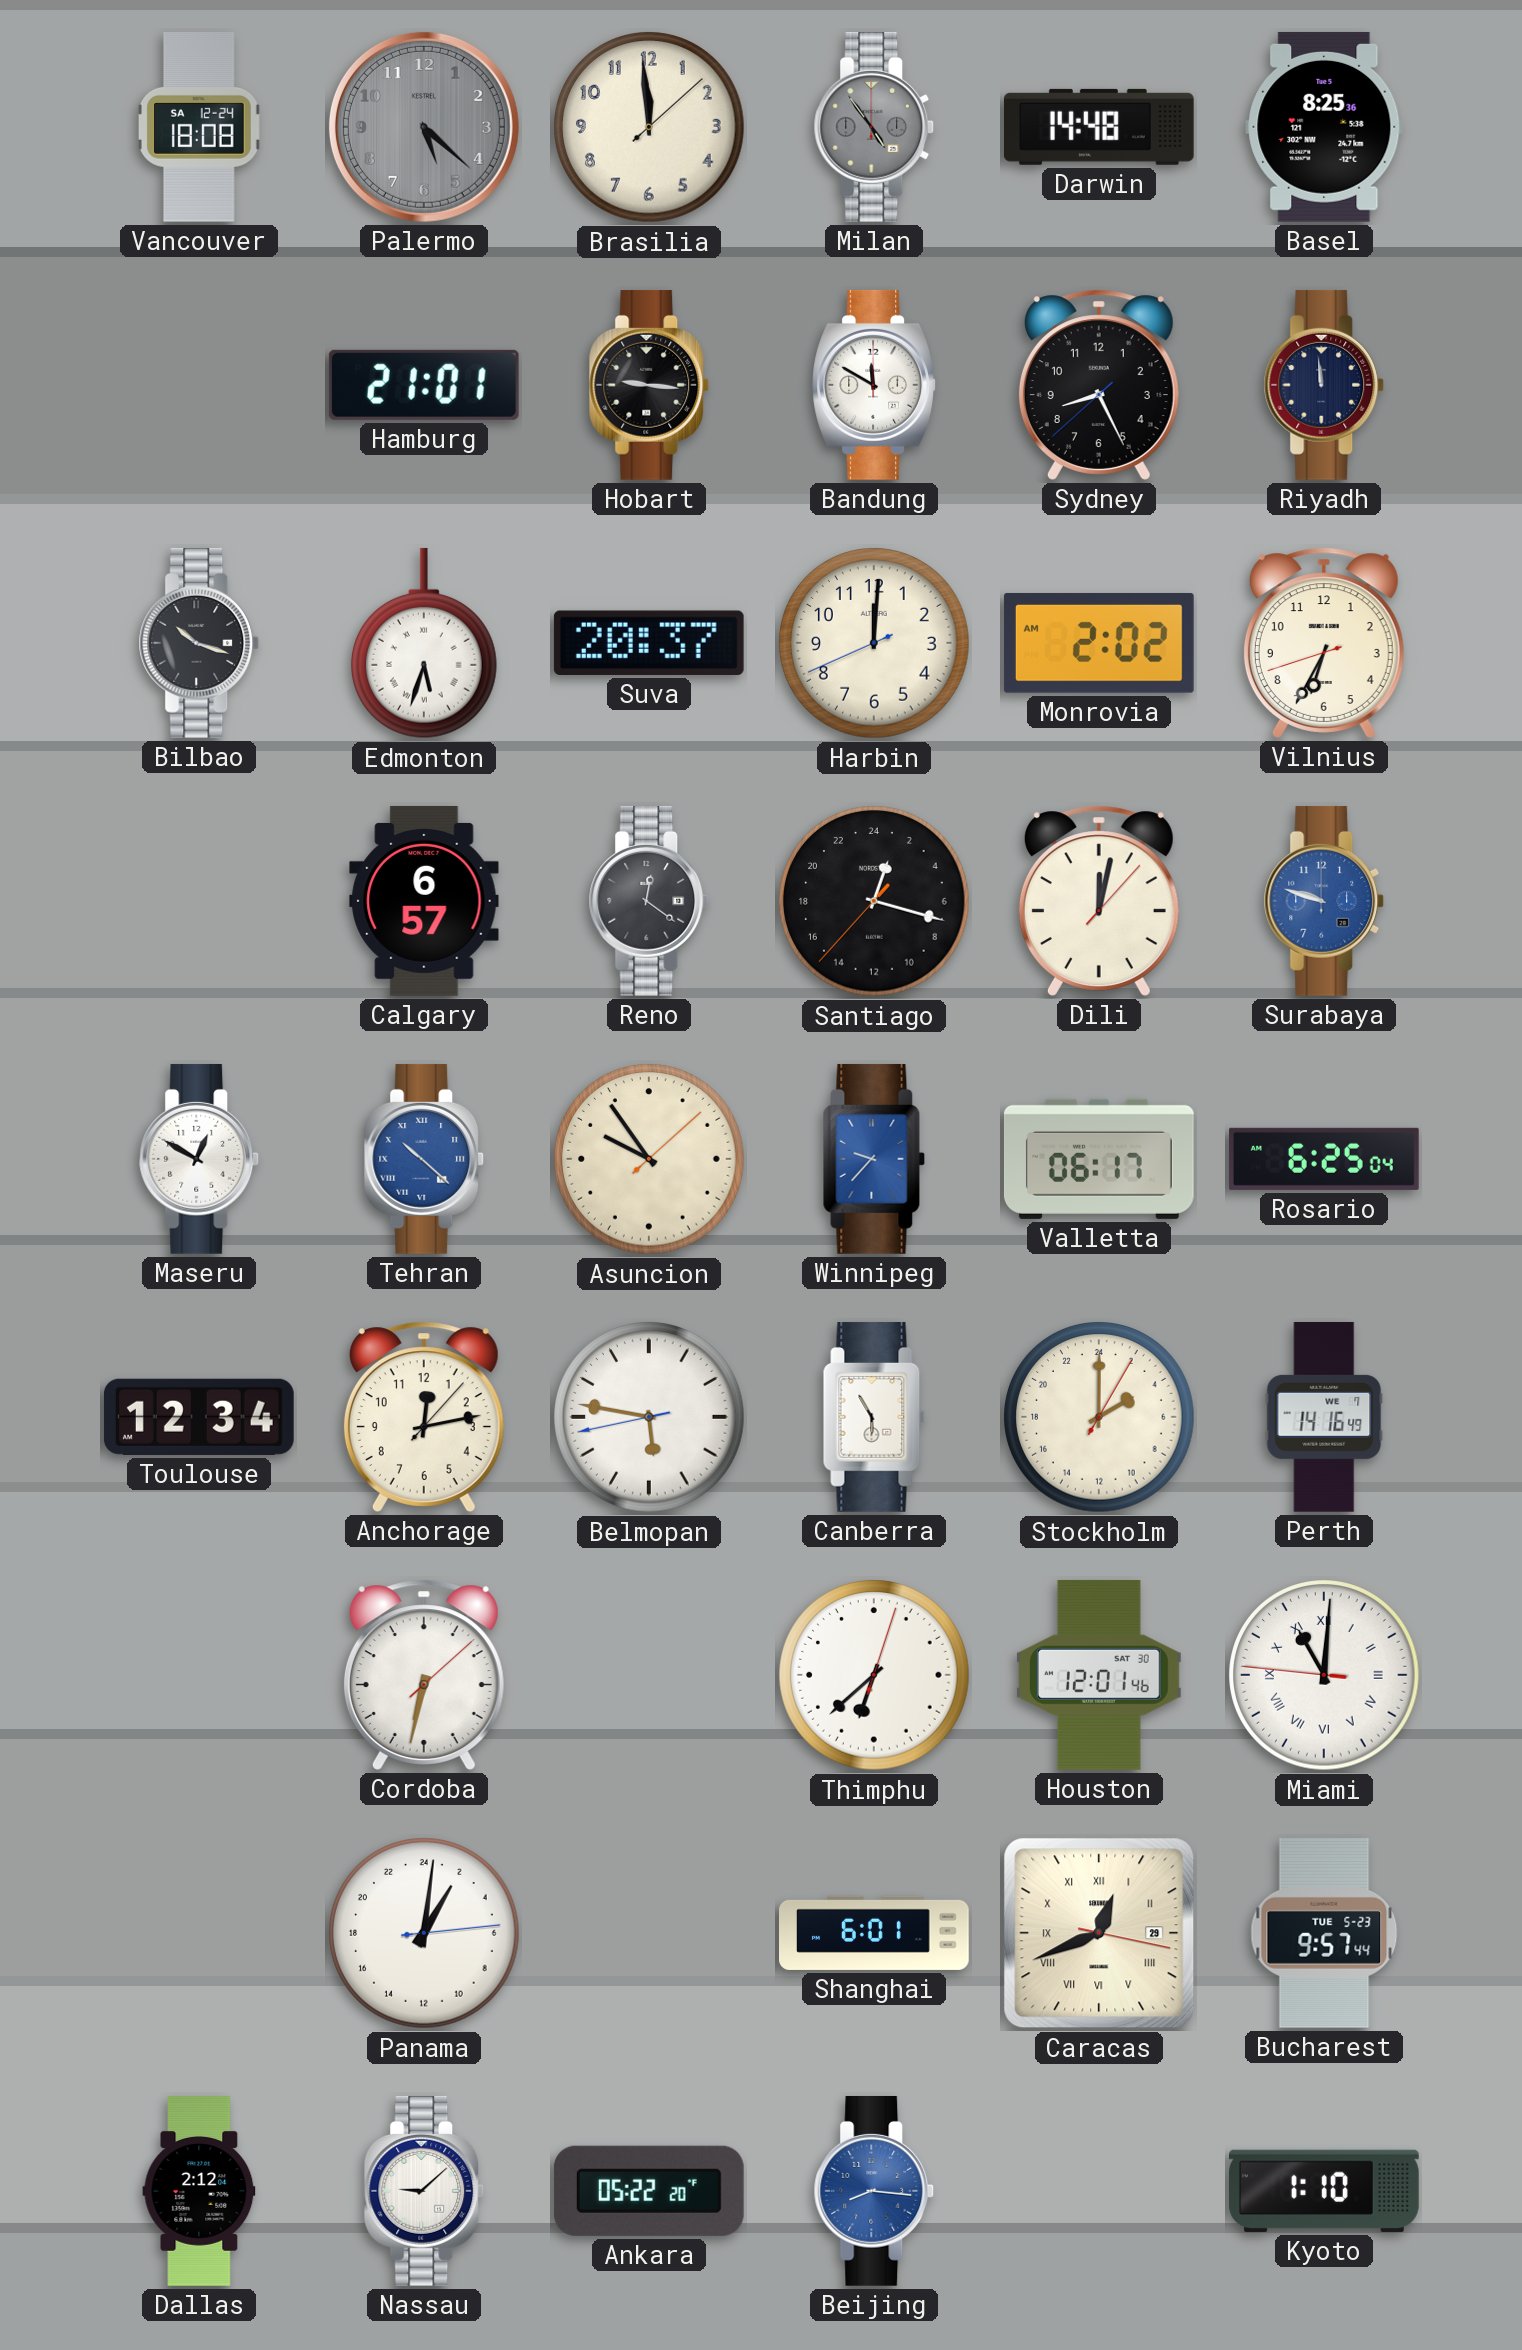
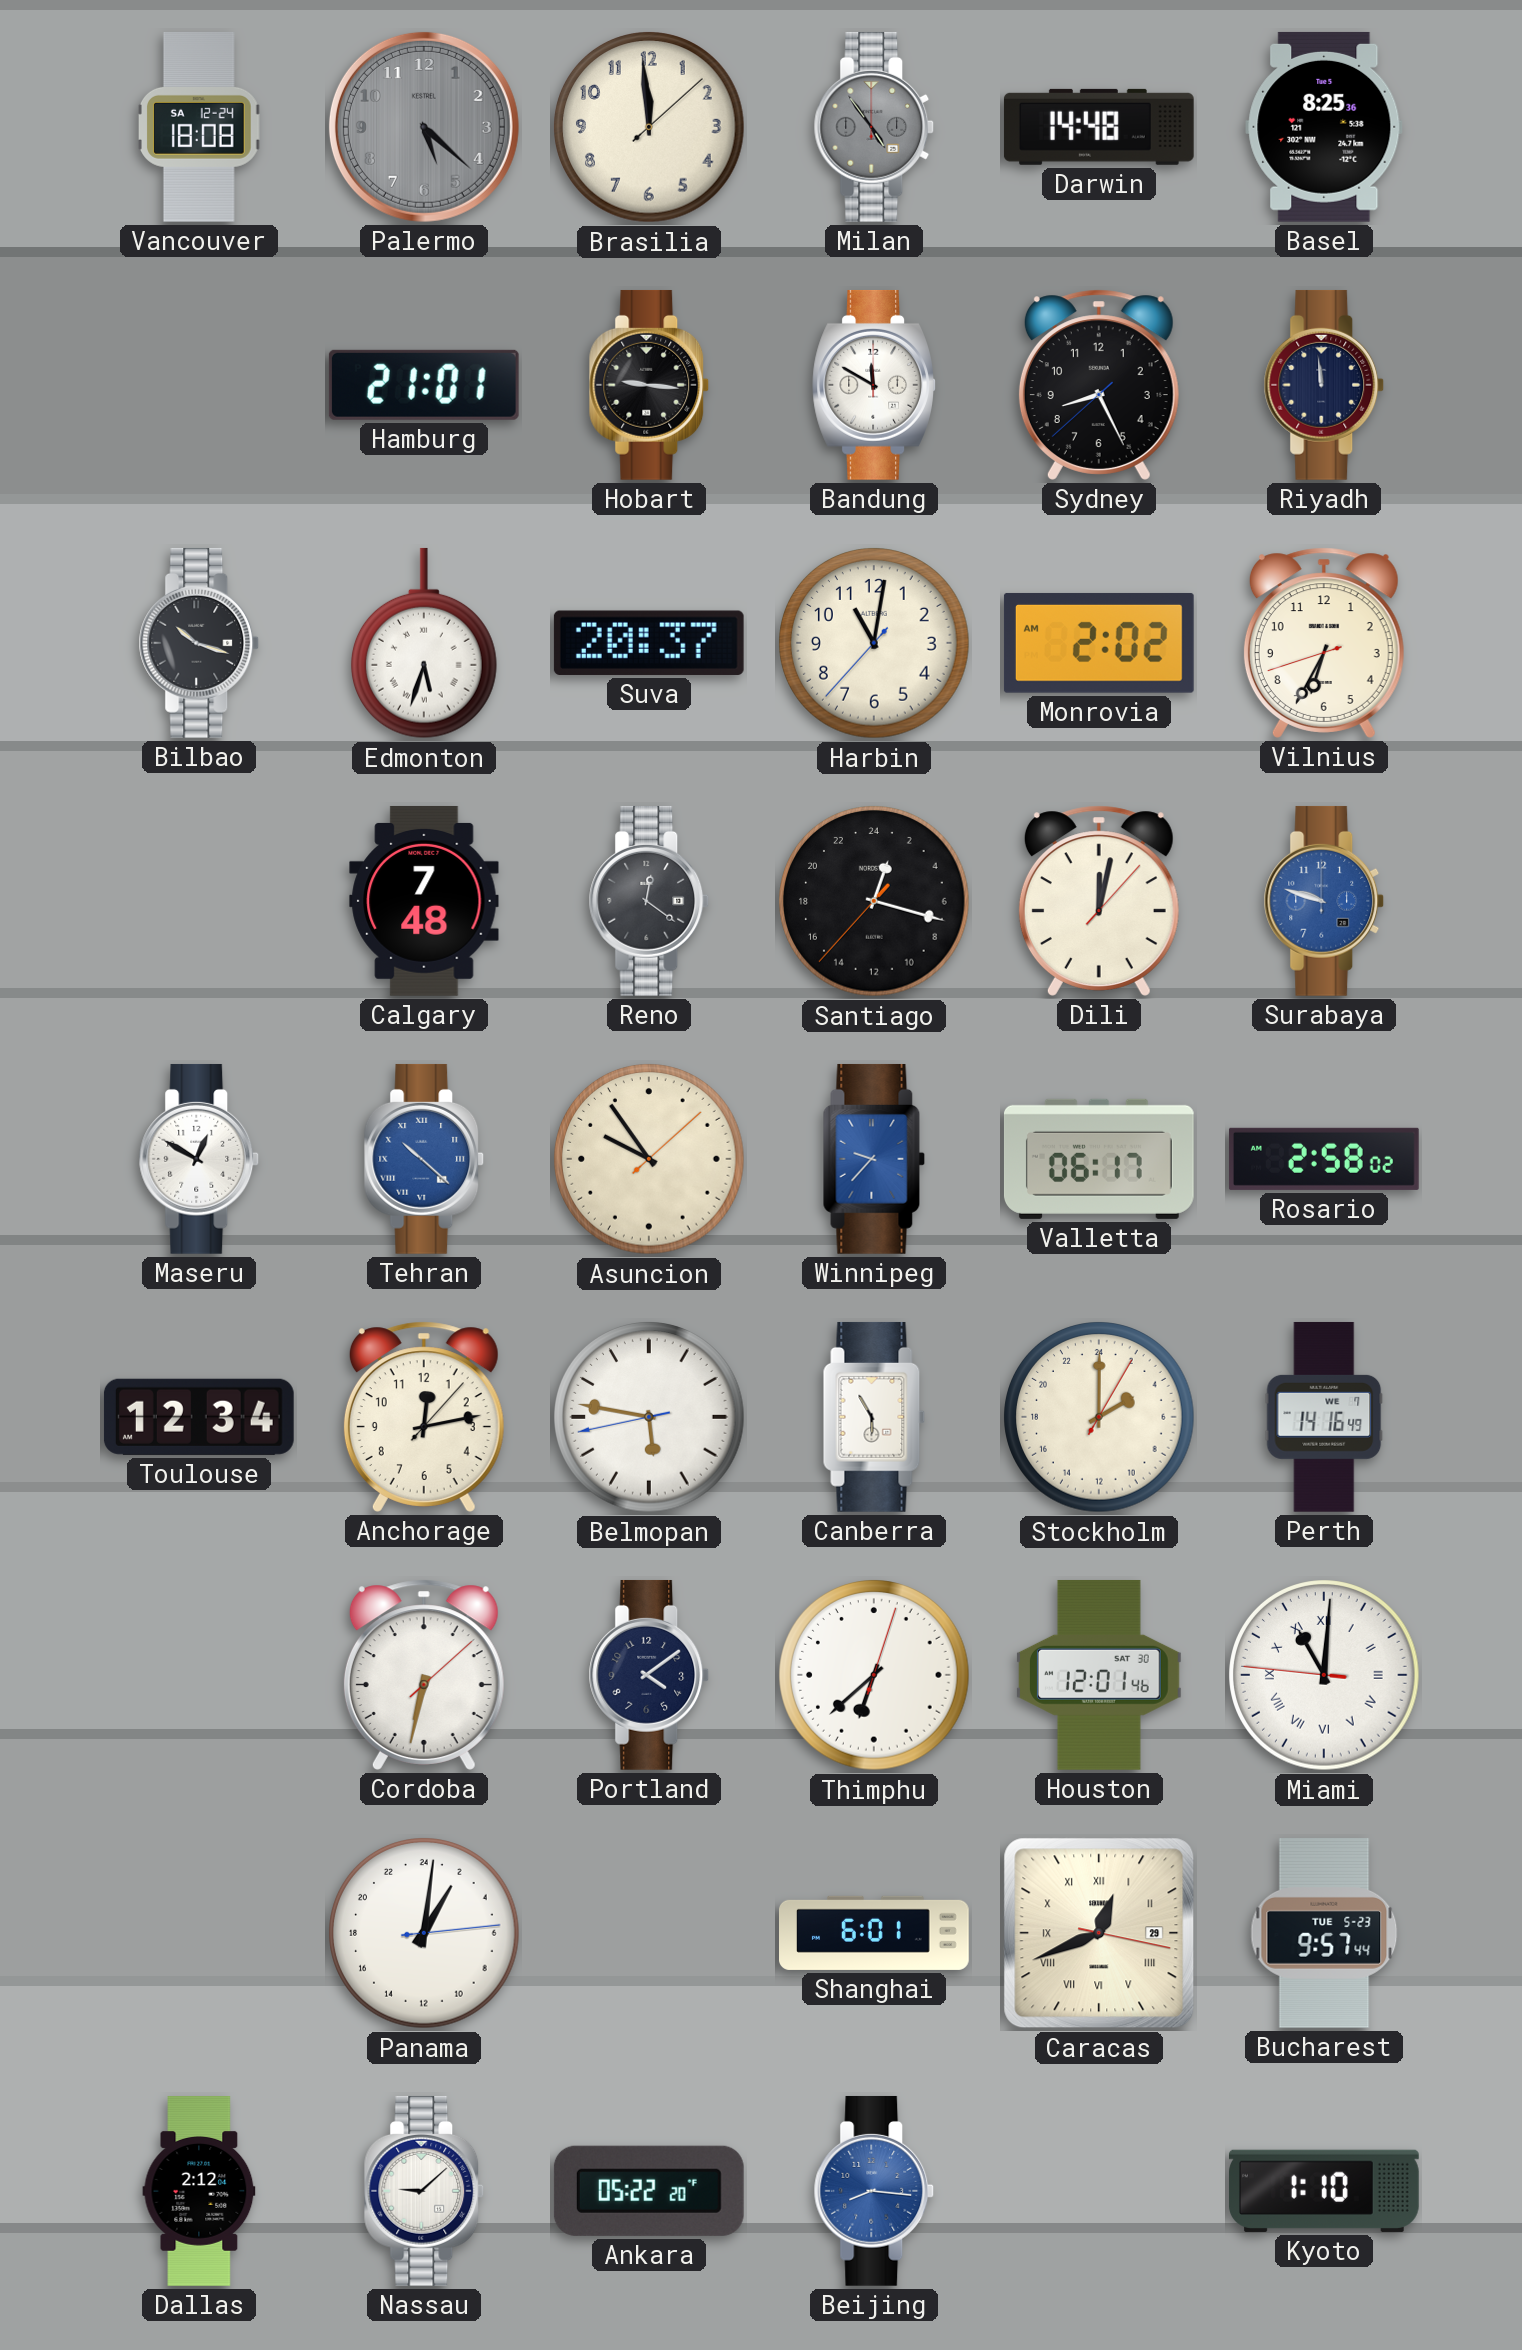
Harbin: 12:00 -> 11:01
Calgary: 6:57 -> 7:48
Rosario: 6:25 -> 2:58
Portland: none -> 4:09
